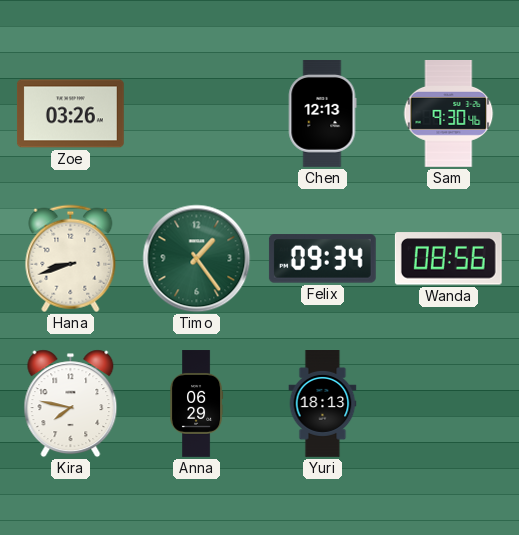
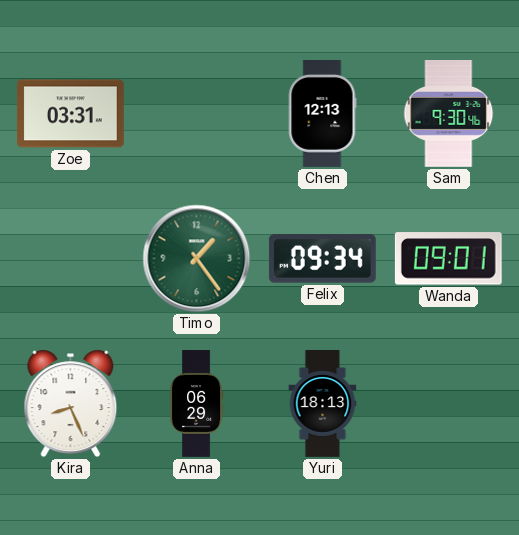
Zoe: 03:26 -> 03:31
Hana: 8:42 -> none
Wanda: 08:56 -> 09:01
Kira: 7:47 -> 8:26
